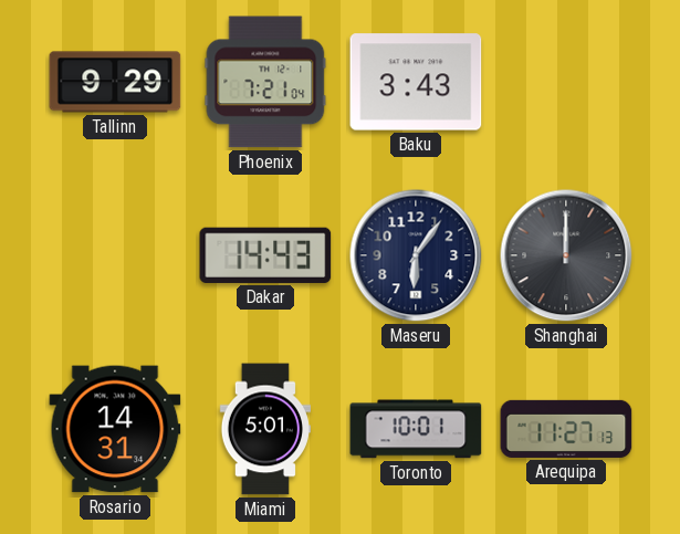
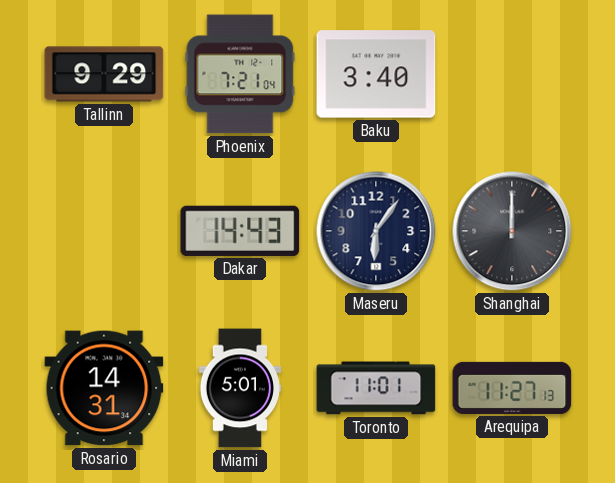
Baku: 3:43 -> 3:40
Toronto: 10:01 -> 11:01
